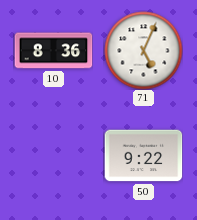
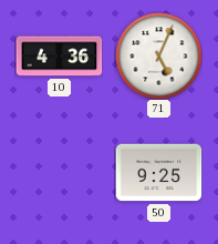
10: 8:36 -> 4:36
50: 9:22 -> 9:25
